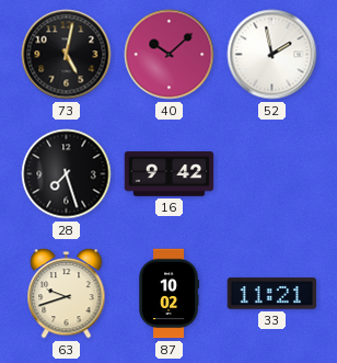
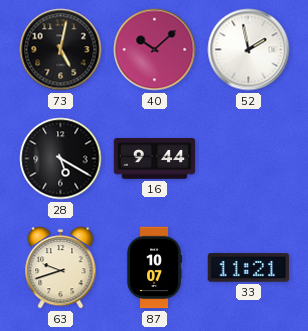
28: 7:27 -> 5:20
16: 9:42 -> 9:44
87: 10:02 -> 10:07
